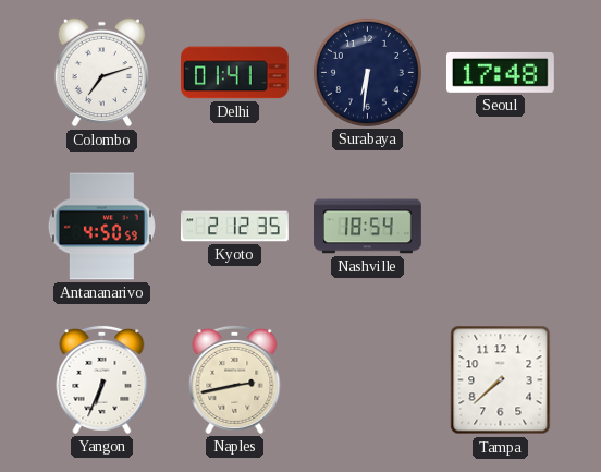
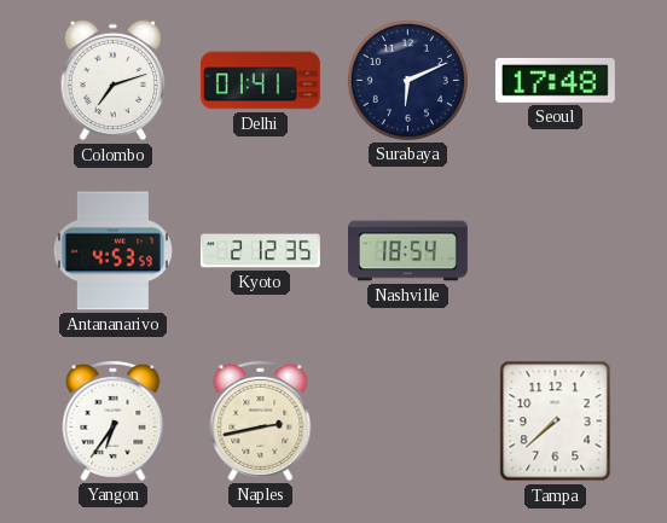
Surabaya: 6:31 -> 6:11
Antananarivo: 4:50 -> 4:53
Yangon: 6:34 -> 6:36
